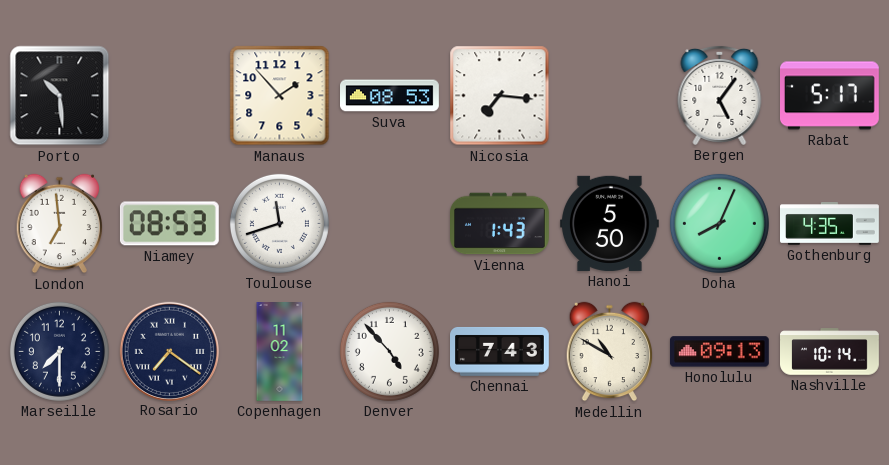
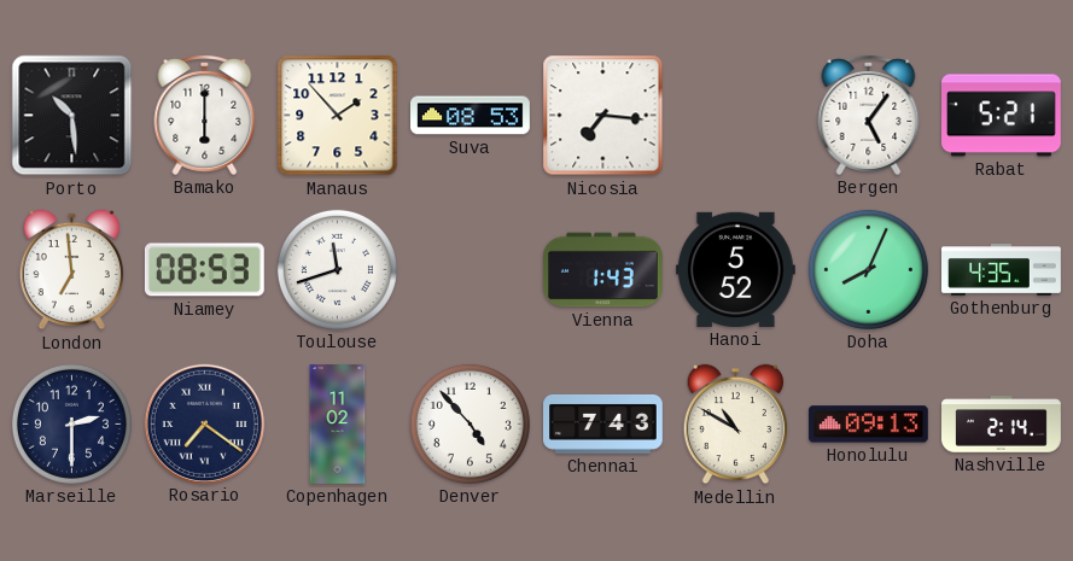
Bamako: none -> 6:00
Rabat: 5:17 -> 5:21
Hanoi: 5:50 -> 5:52
Marseille: 7:30 -> 2:30
Nashville: 10:14 -> 2:14
